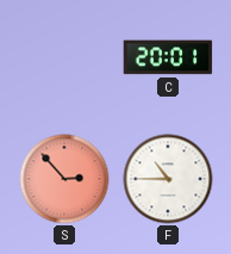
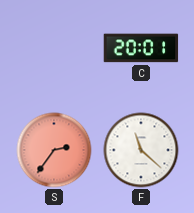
S: 2:53 -> 2:36
F: 10:45 -> 11:22
